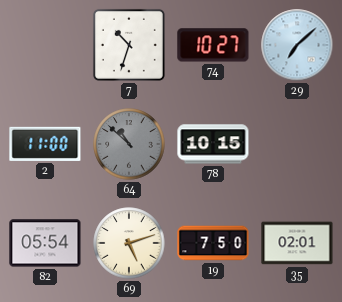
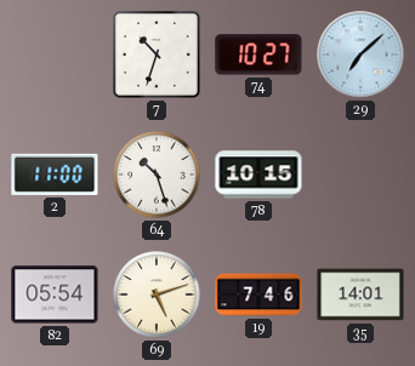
64: 10:52 -> 10:27
64 dial: grey -> white
19: 7:50 -> 7:46
35: 02:01 -> 14:01
